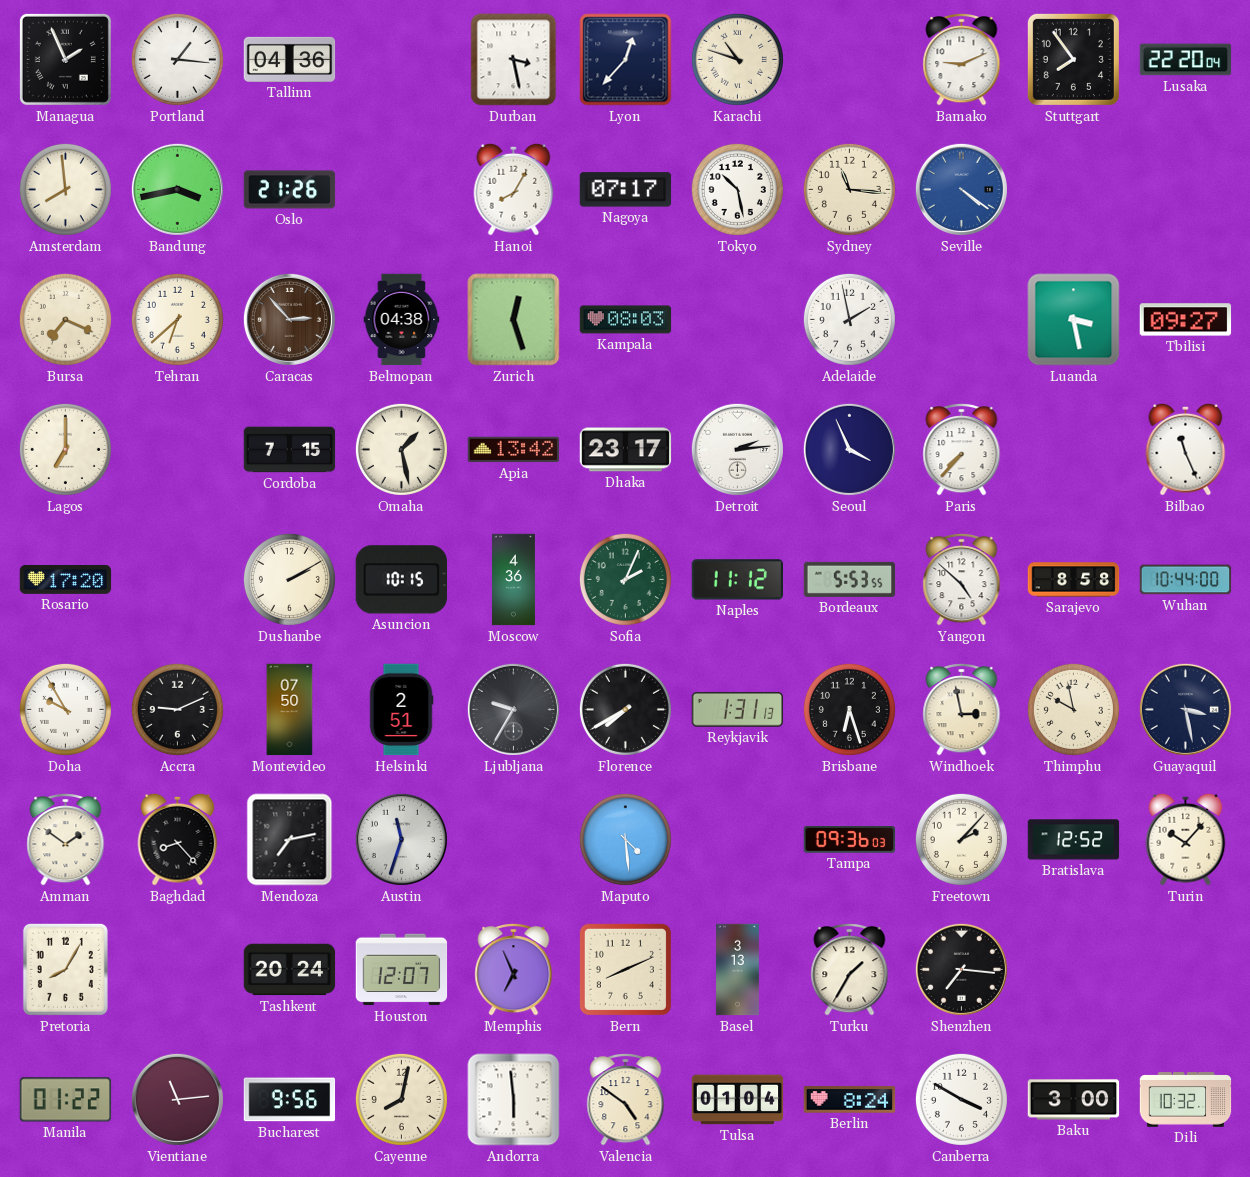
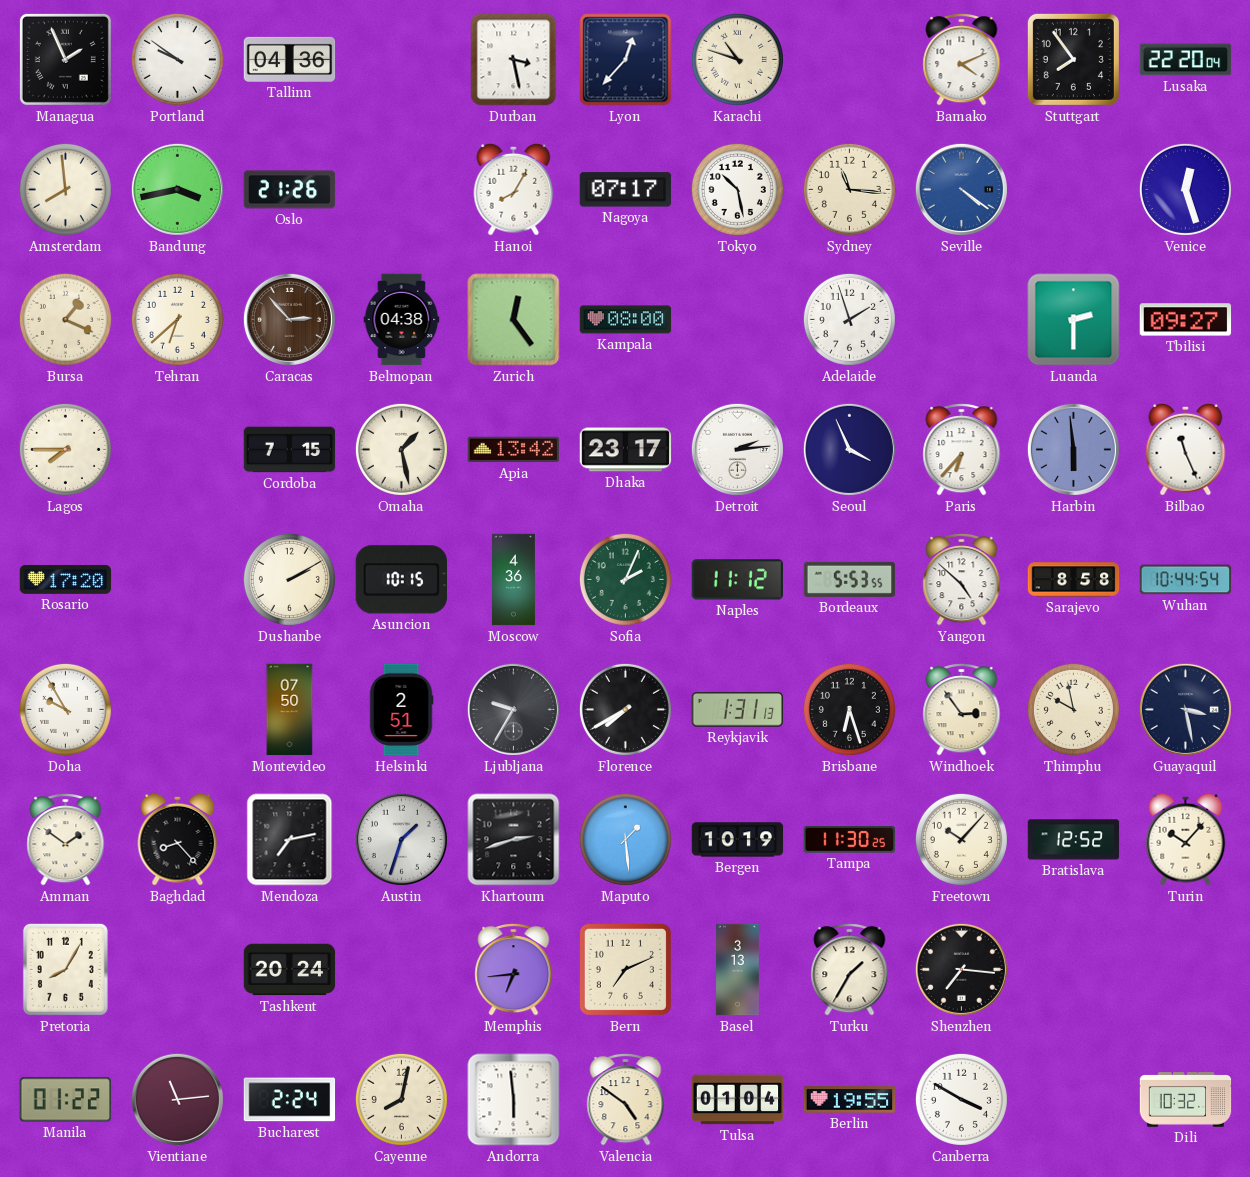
Portland: 1:16 -> 9:51
Bamako: 9:11 -> 4:11
Venice: none -> 12:27
Bursa: 7:19 -> 1:19
Zurich: 12:27 -> 12:24
Kampala: 08:03 -> 08:00
Adelaide: 1:58 -> 1:57
Luanda: 3:28 -> 2:30
Lagos: 7:00 -> 7:45
Paris: 7:37 -> 6:37
Harbin: none -> 5:59
Wuhan: 10:44:00 -> 10:44:54
Accra: 9:11 -> none
Windhoek: 2:58 -> 2:54
Austin: 11:33 -> 1:33
Khartoum: none -> 2:42
Maputo: 4:29 -> 1:29
Bergen: none -> 10:19
Tampa: 09:36 -> 11:30
Freetown: 2:07 -> 10:07
Houston: 12:07 -> none
Memphis: 6:56 -> 6:44
Bern: 8:11 -> 7:11
Bucharest: 9:56 -> 2:24
Berlin: 8:24 -> 19:55
Baku: 3:00 -> none
